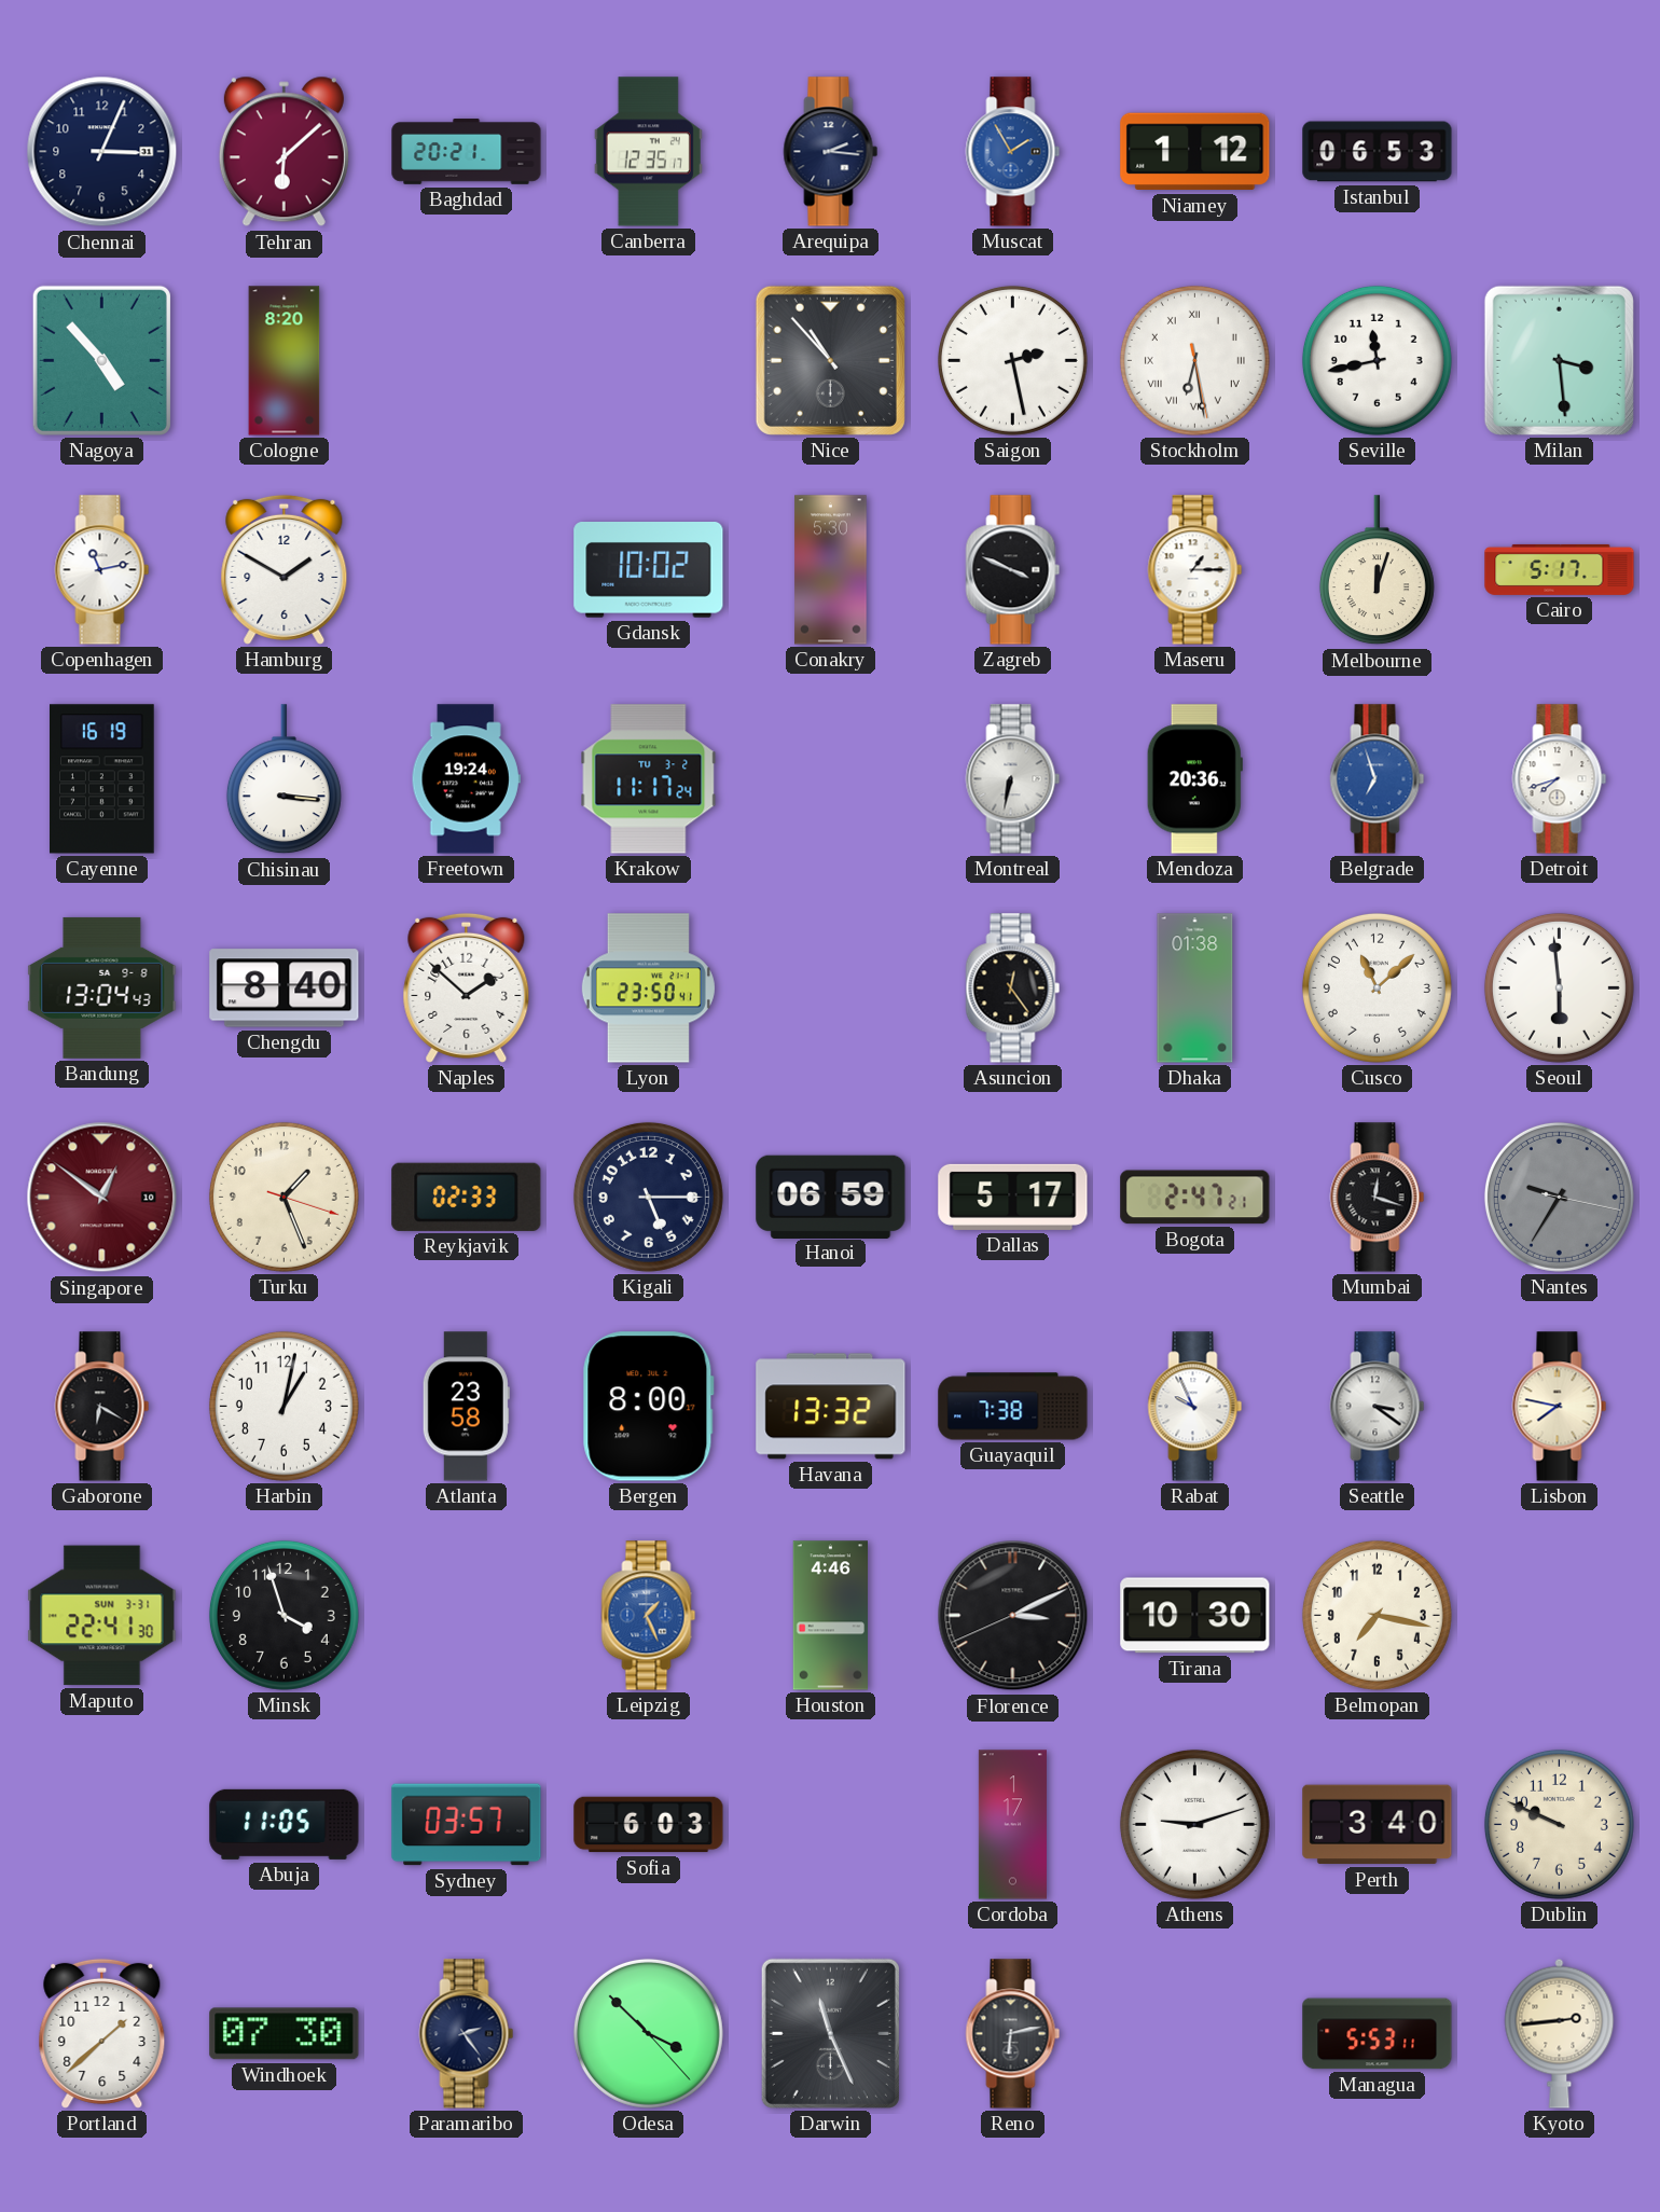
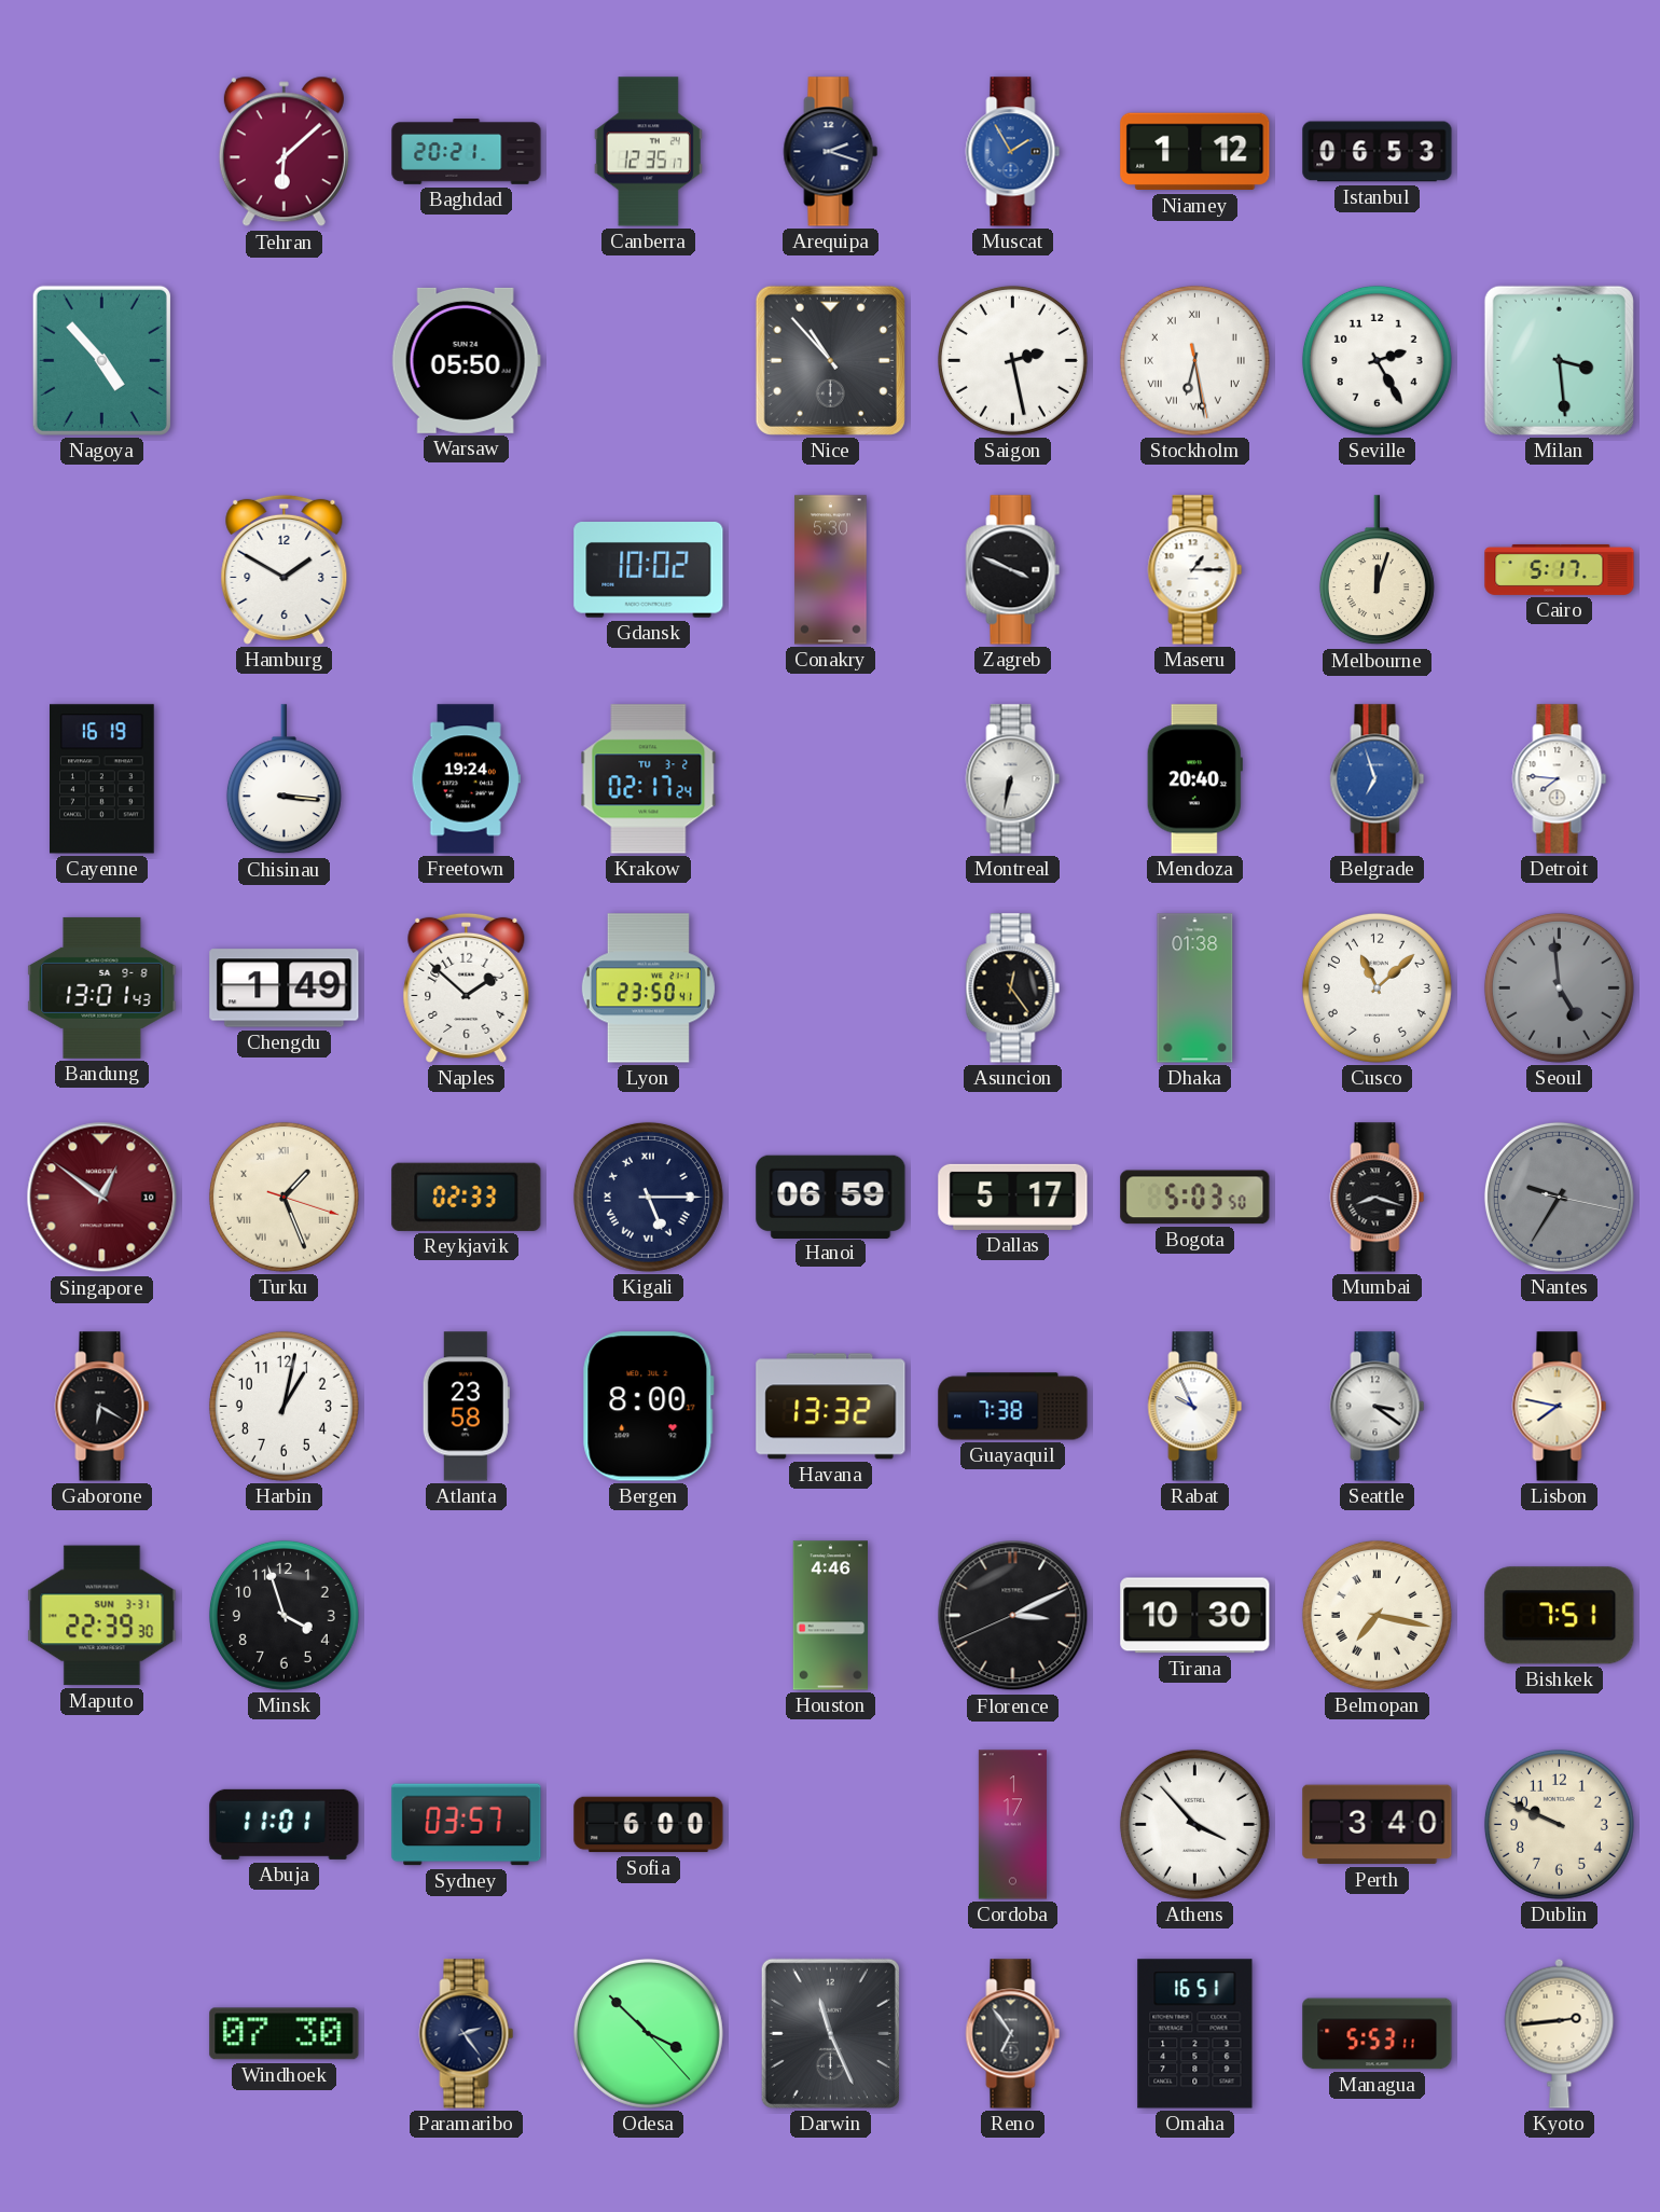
Chennai: 3:04 -> none
Arequipa: 2:16 -> 2:18
Cologne: 8:20 -> none
Warsaw: none -> 05:50
Seville: 11:43 -> 2:25
Copenhagen: 11:13 -> none
Krakow: 11:17 -> 02:17
Mendoza: 20:36 -> 20:40
Detroit: 7:42 -> 7:46
Bandung: 13:04 -> 13:01
Chengdu: 8:40 -> 1:49
Seoul: 5:59 -> 4:59
Seoul dial: white -> grey
Turku numerals: Arabic -> Roman
Kigali numerals: Arabic -> Roman
Bogota: 2:47 -> 5:03
Mumbai: 12:18 -> 8:18
Maputo: 22:41 -> 22:39
Leipzig: 1:26 -> none
Belmopan numerals: Arabic -> Roman
Bishkek: none -> 7:51
Abuja: 11:05 -> 11:01
Sofia: 6:03 -> 6:00
Athens: 9:12 -> 3:53
Portland: 1:38 -> none
Reno: 6:13 -> 6:54
Omaha: none -> 16:51
